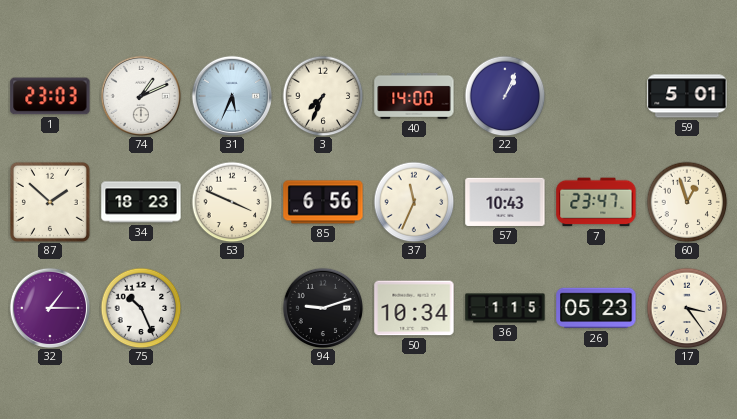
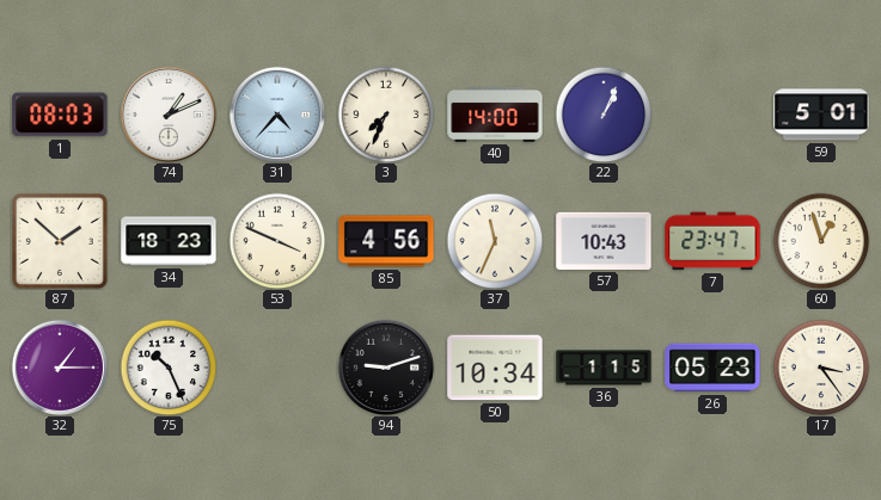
1: 23:03 -> 08:03
31: 5:34 -> 4:37
85: 6:56 -> 4:56
